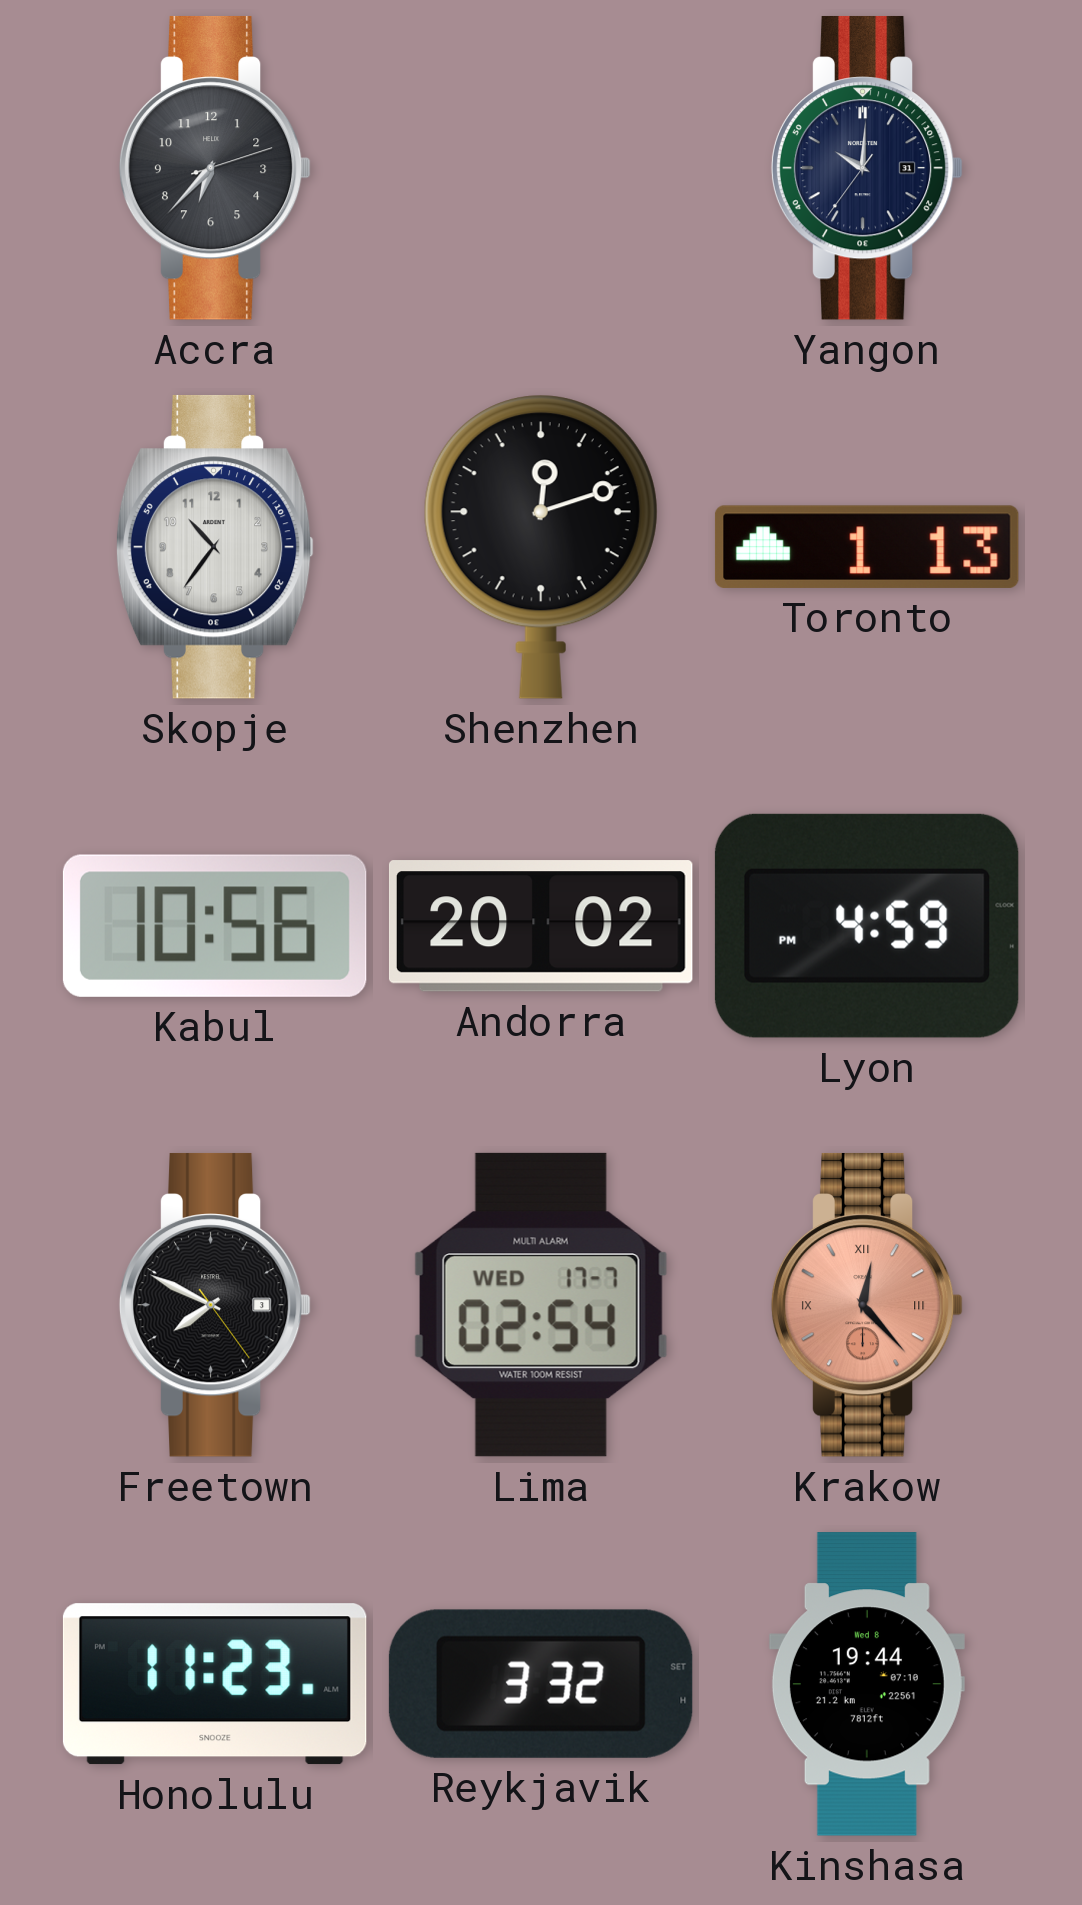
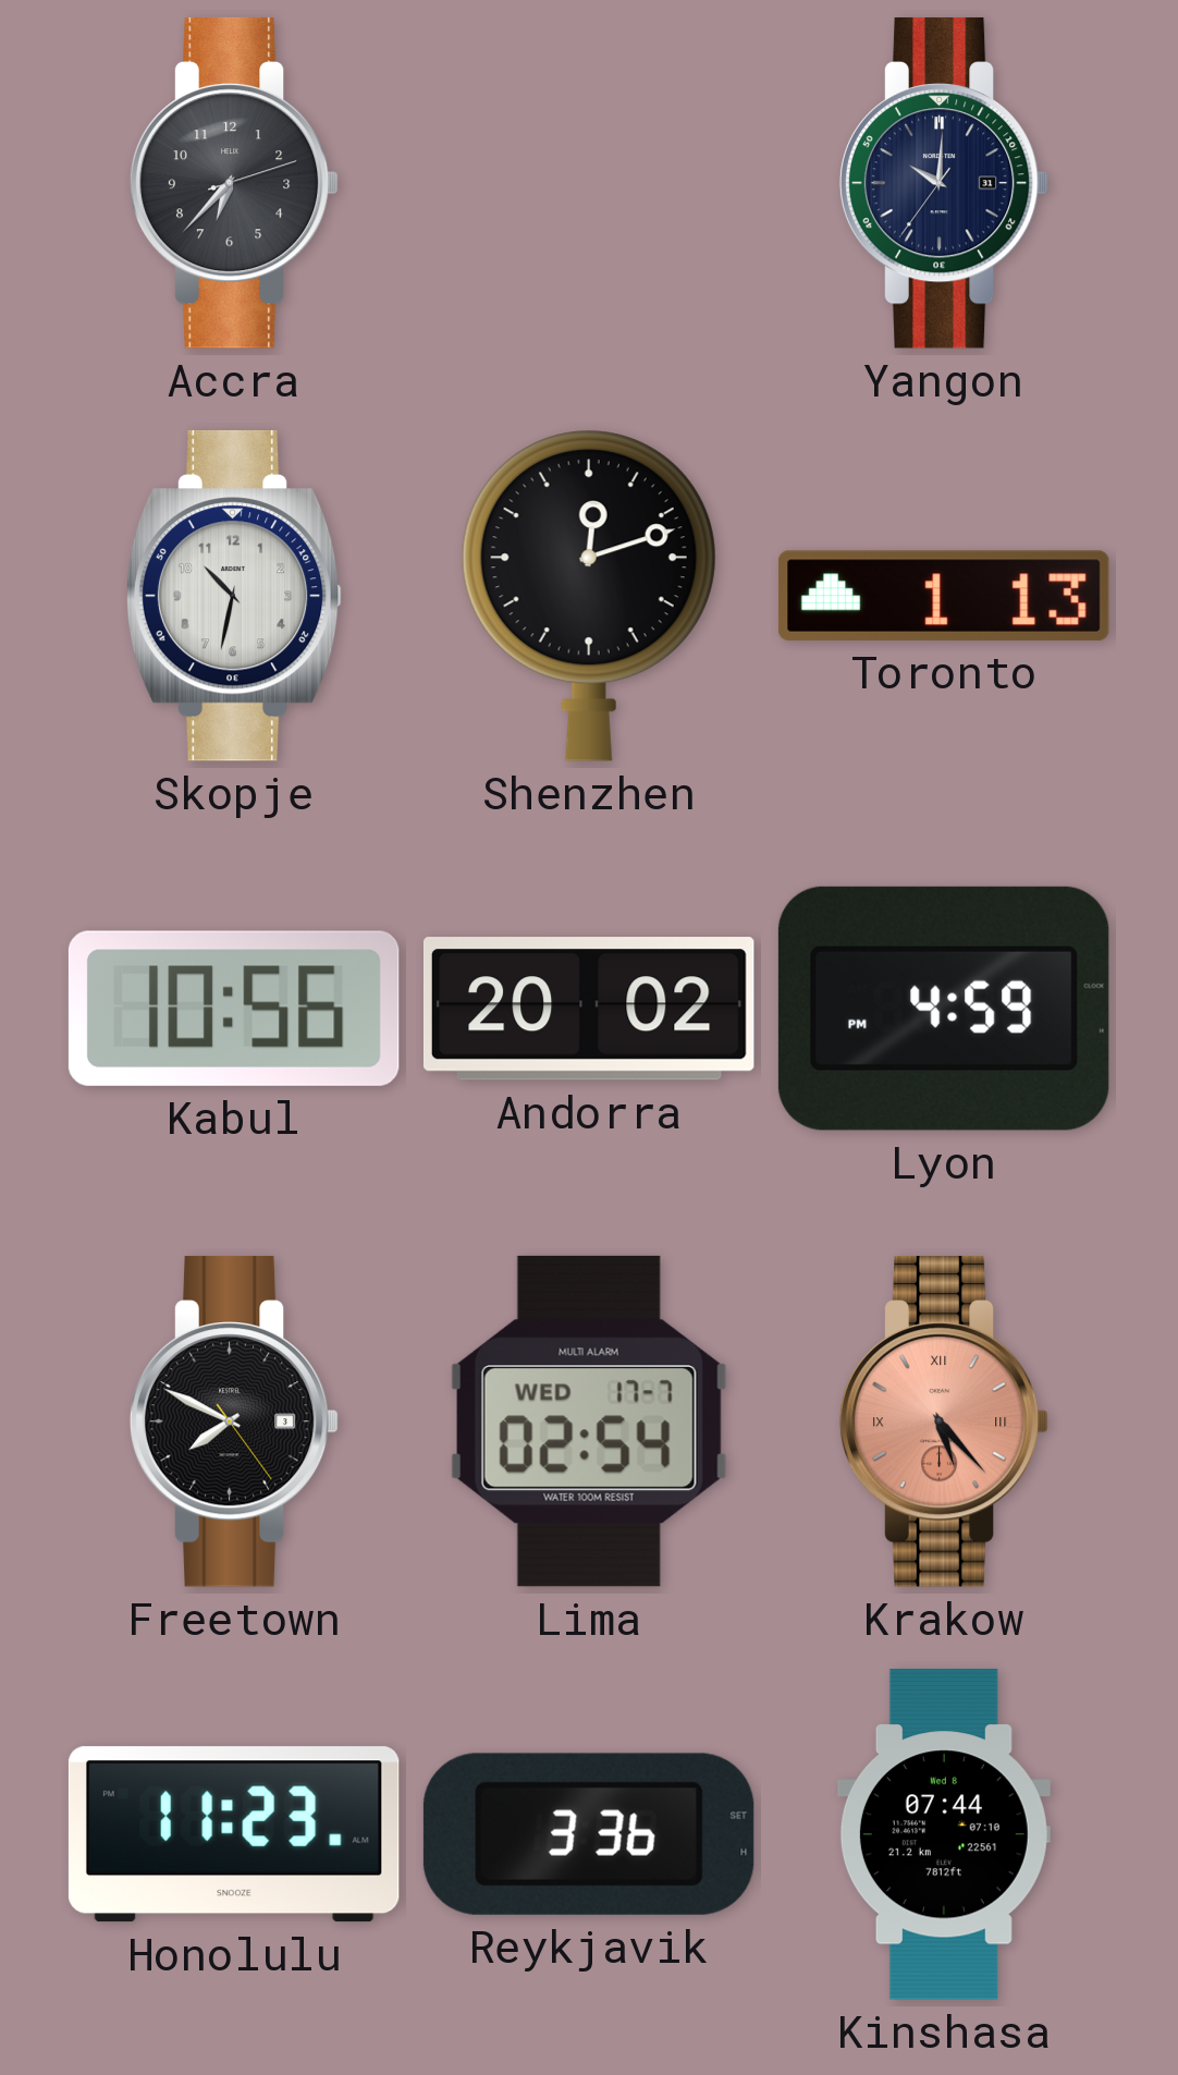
Skopje: 10:36 -> 10:32
Krakow: 12:23 -> 5:23
Reykjavik: 3:32 -> 3:36
Kinshasa: 19:44 -> 07:44
